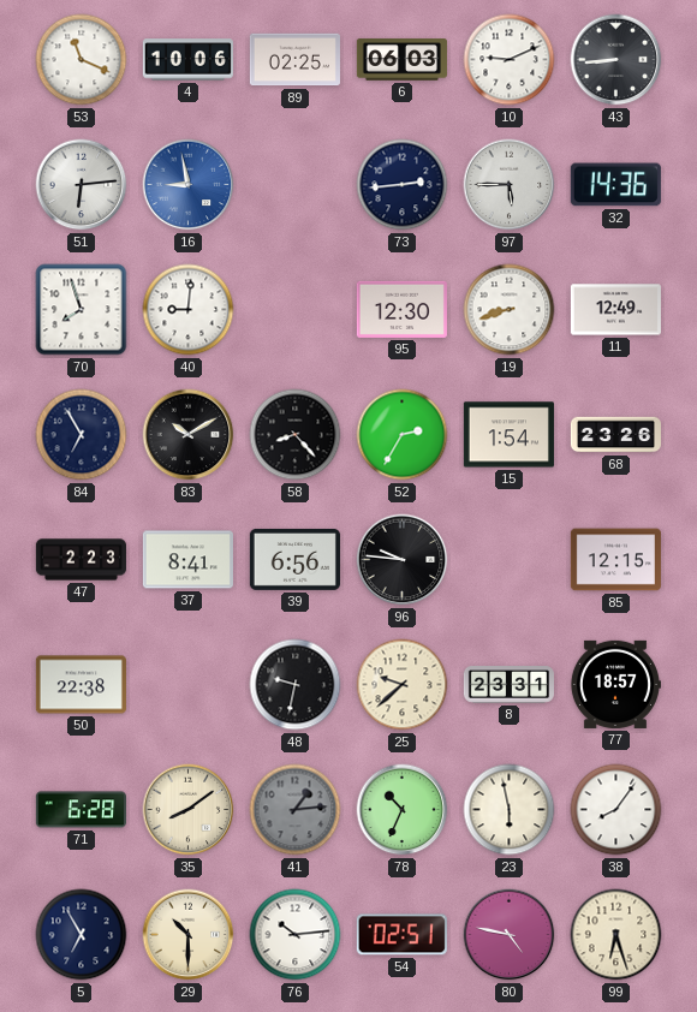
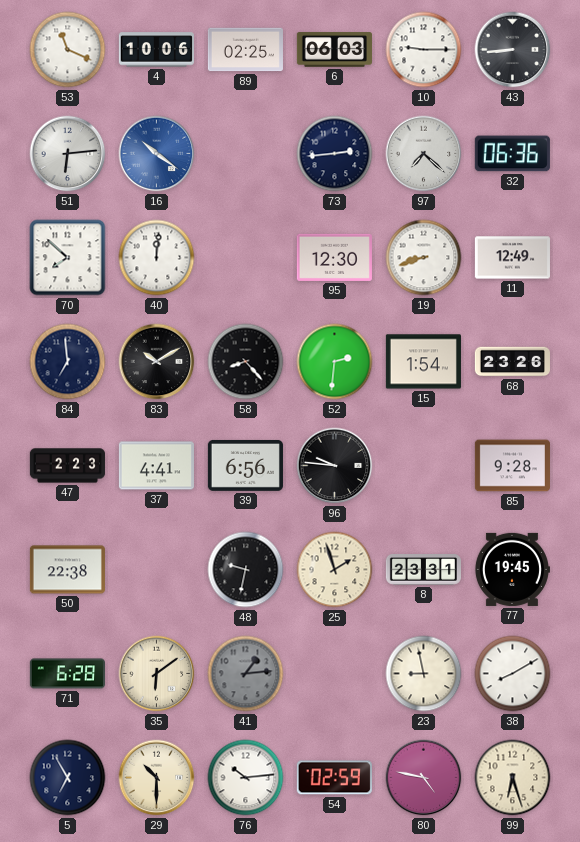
10: 9:11 -> 9:15
16: 8:58 -> 10:21
97: 5:45 -> 7:22
32: 14:36 -> 06:36
70: 7:57 -> 7:52
40: 9:01 -> 12:01
84: 6:55 -> 6:59
52: 2:35 -> 2:31
37: 8:41 -> 4:41
85: 12:15 -> 9:28
25: 9:38 -> 1:57
77: 18:57 -> 19:45
35: 8:09 -> 6:09
78: 10:34 -> none
23: 5:58 -> 8:58
38: 8:06 -> 8:10
54: 02:51 -> 02:59
